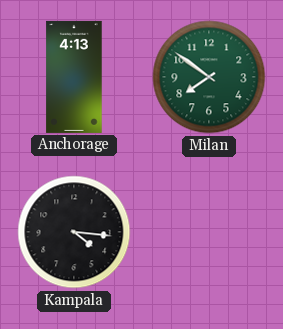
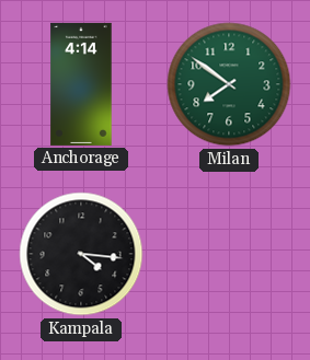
Anchorage: 4:13 -> 4:14
